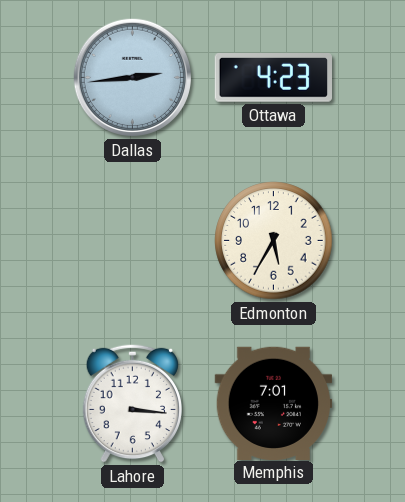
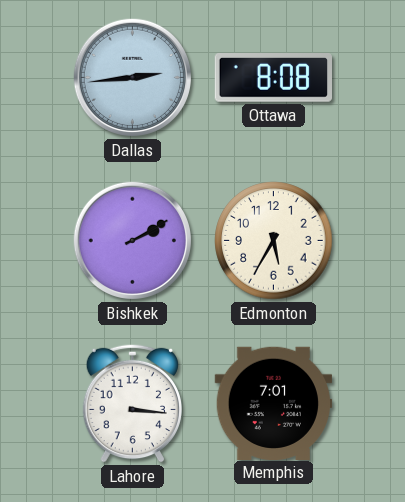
Ottawa: 4:23 -> 8:08
Bishkek: none -> 2:10
